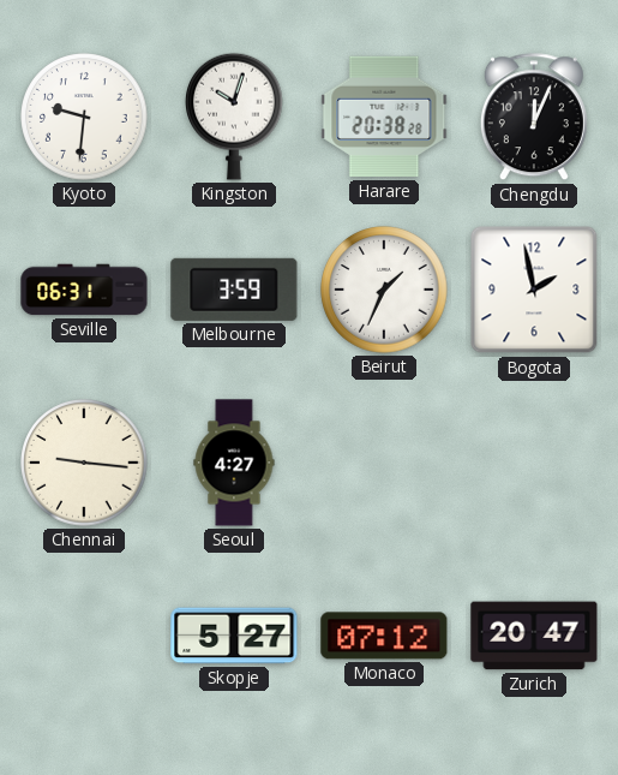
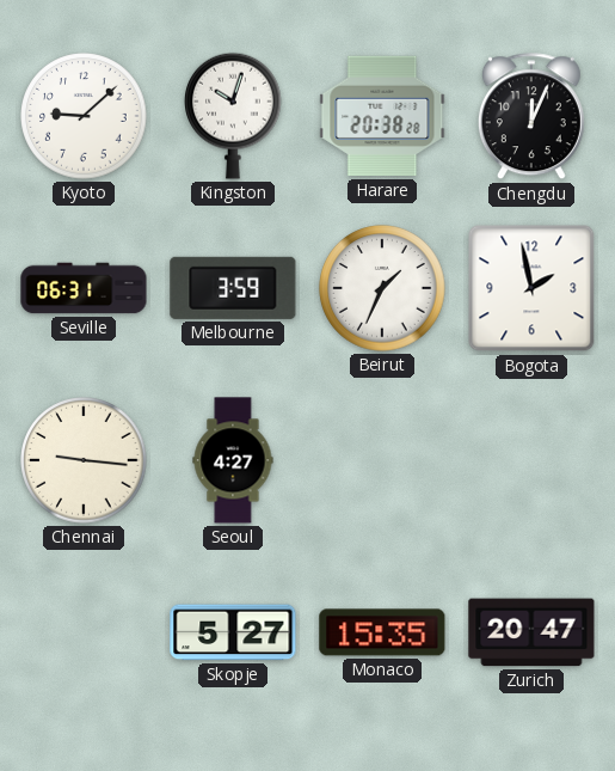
Kyoto: 9:31 -> 9:08
Monaco: 07:12 -> 15:35
